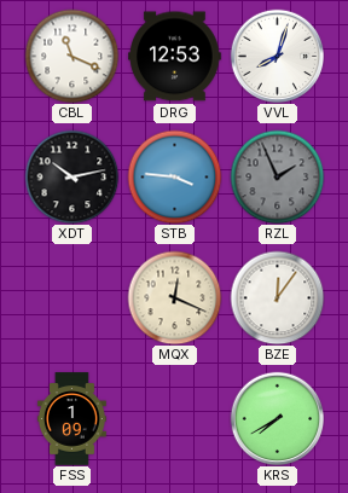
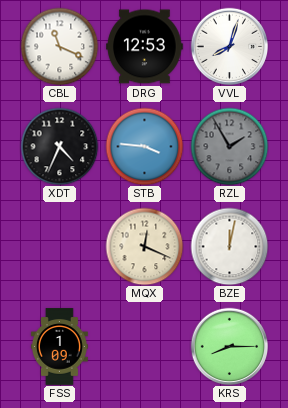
XDT: 10:13 -> 4:34
RZL: 1:56 -> 1:55
BZE: 12:06 -> 12:02
KRS: 7:40 -> 8:15
